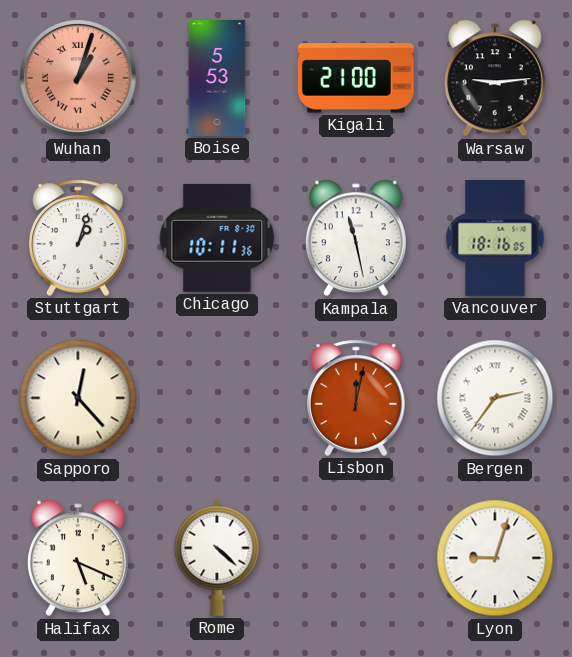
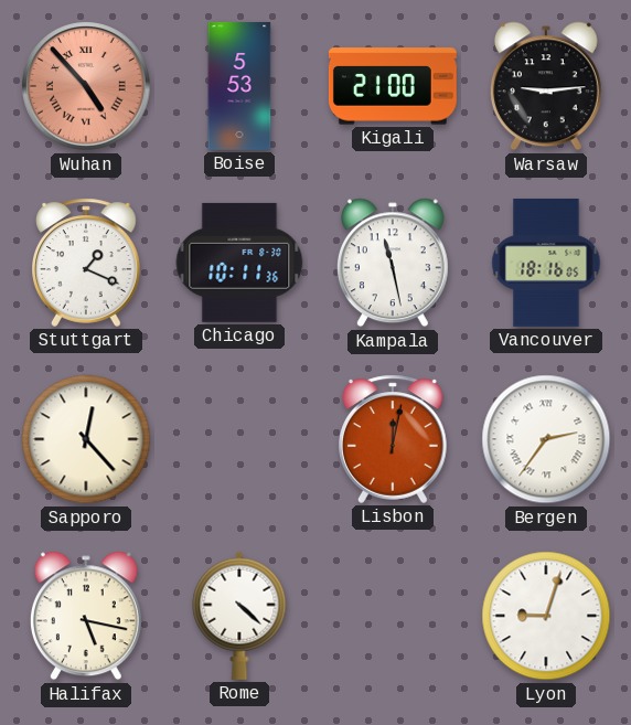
Wuhan: 1:03 -> 4:53
Stuttgart: 1:03 -> 1:19
Halifax: 5:19 -> 5:17
